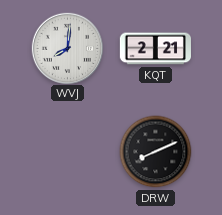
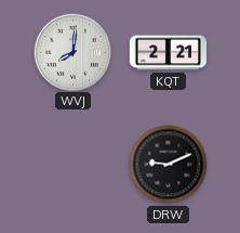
DRW: 8:11 -> 9:11
